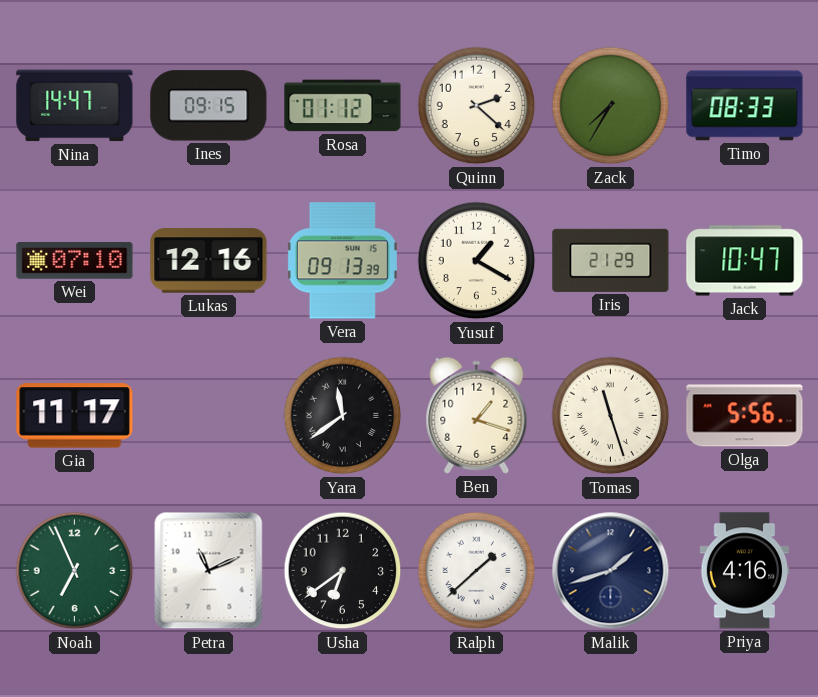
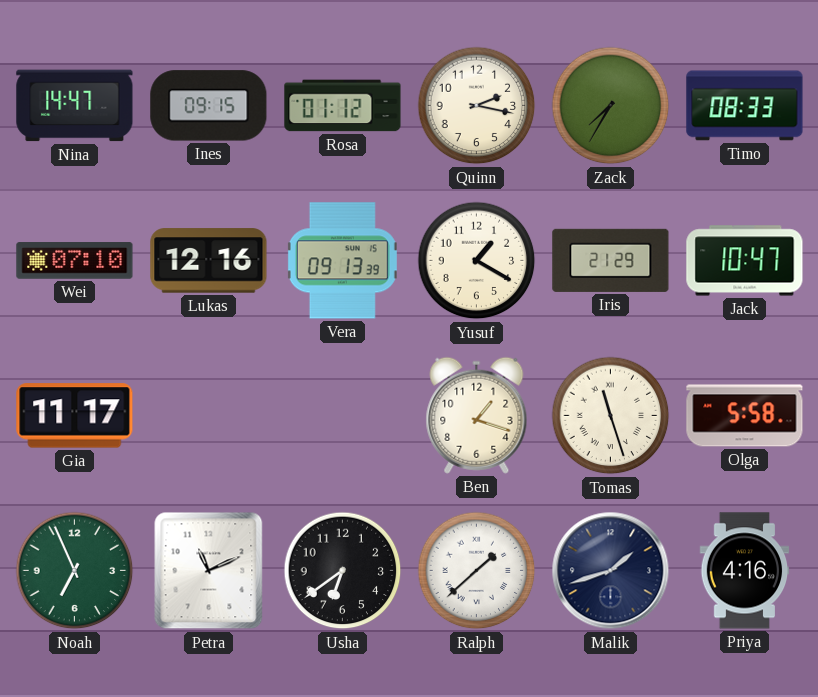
Quinn: 2:22 -> 2:17
Yara: 11:39 -> none
Olga: 5:56 -> 5:58
